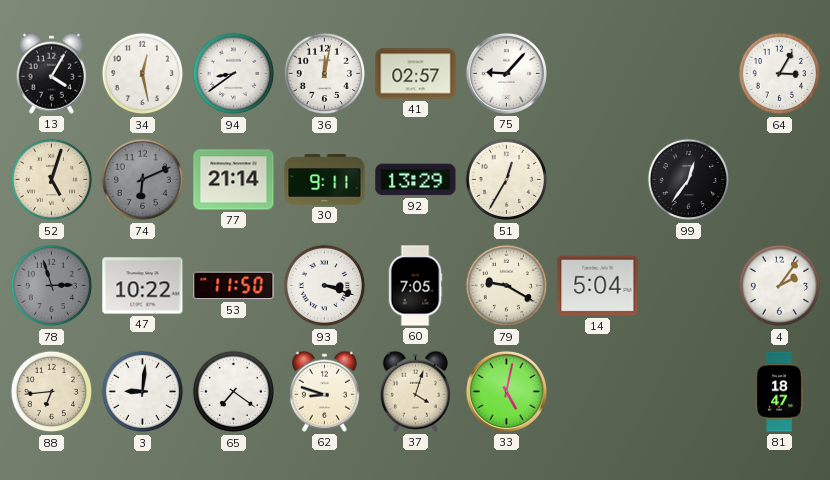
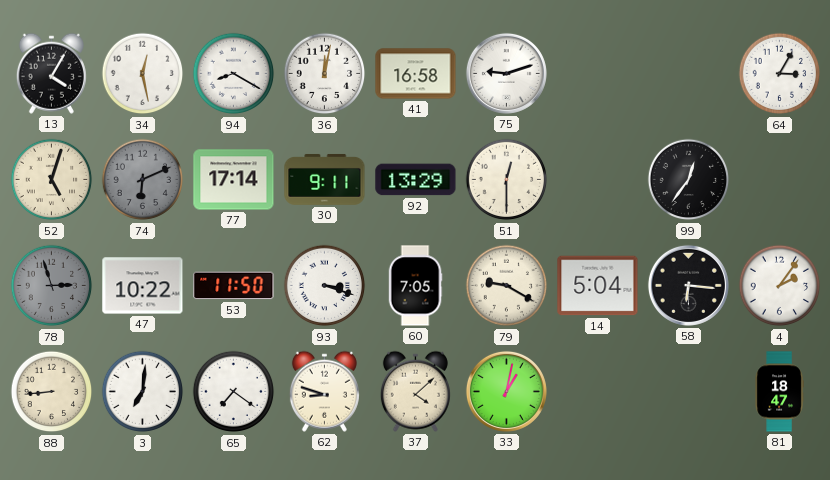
94: 8:39 -> 8:20
41: 02:57 -> 16:58
75: 9:07 -> 9:12
77: 21:14 -> 17:14
51: 12:35 -> 12:30
58: none -> 6:16
88: 6:44 -> 8:44
3: 9:01 -> 7:01
37: 4:03 -> 4:08
33: 5:02 -> 1:02
